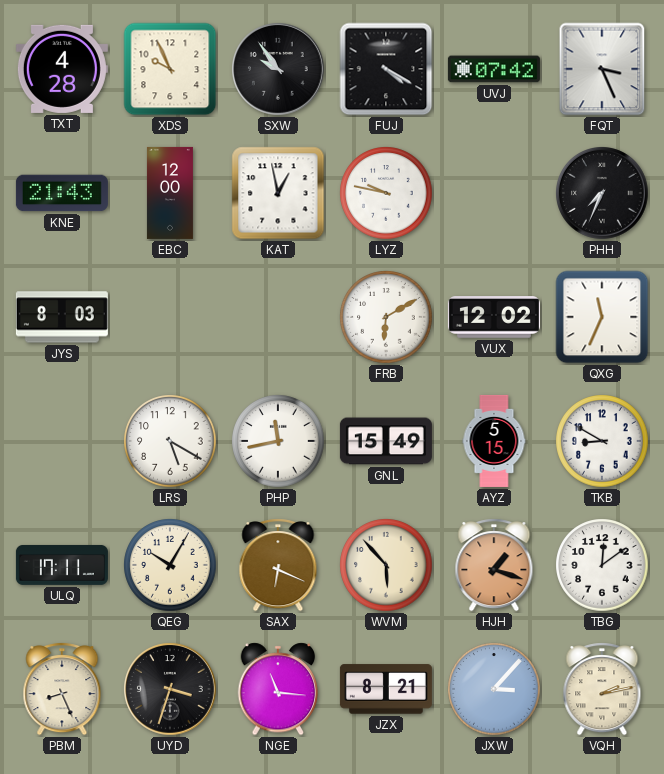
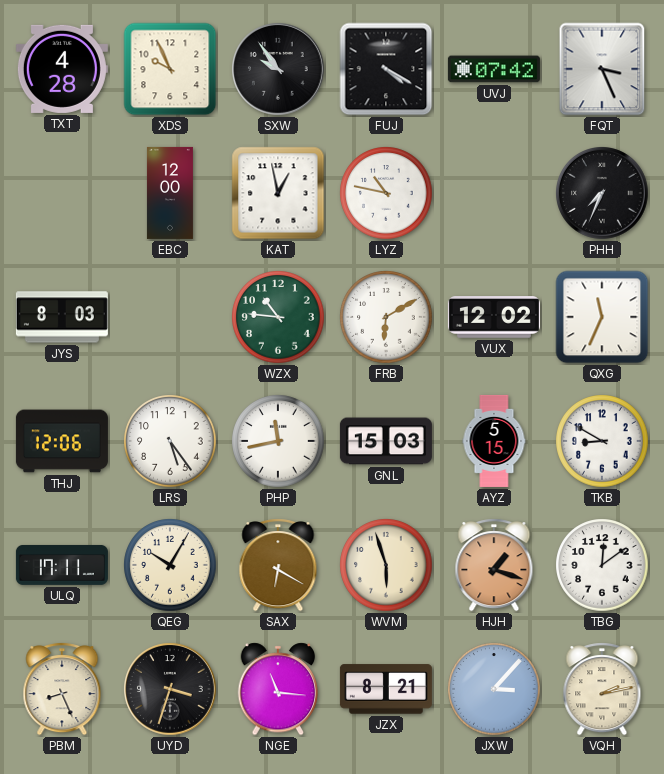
KNE: 21:43 -> none
LYZ: 9:47 -> 10:47
WZX: none -> 10:46
THJ: none -> 12:06
LRS: 5:20 -> 5:24
GNL: 15:49 -> 15:03
SAX: 6:19 -> 6:20
WVM: 5:53 -> 5:57
